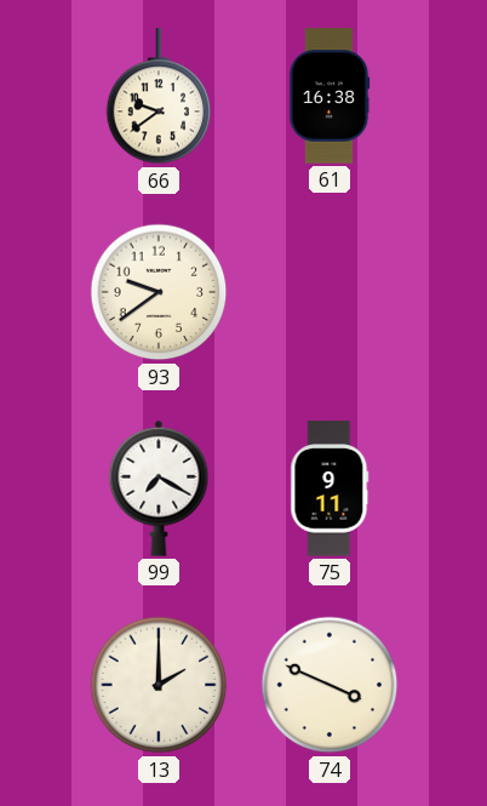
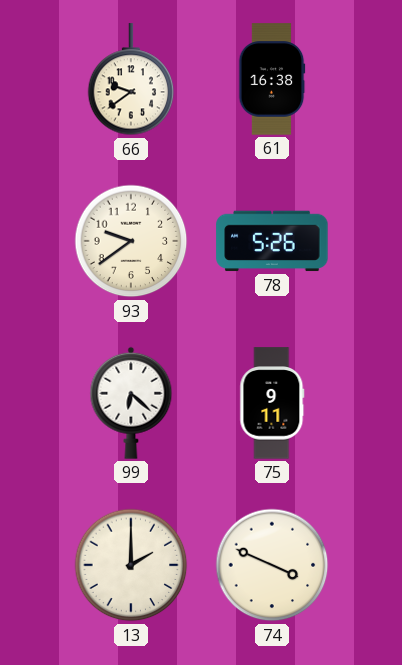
78: none -> 5:26
99: 7:20 -> 6:22
